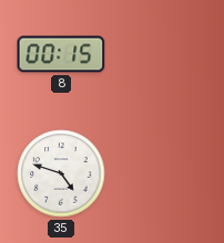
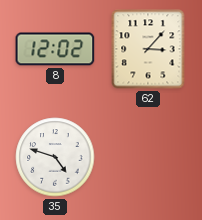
8: 00:15 -> 12:02
62: none -> 3:07
